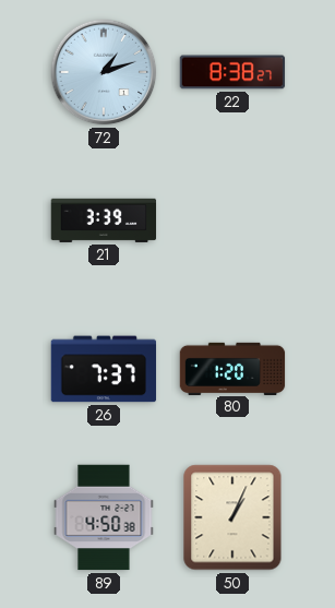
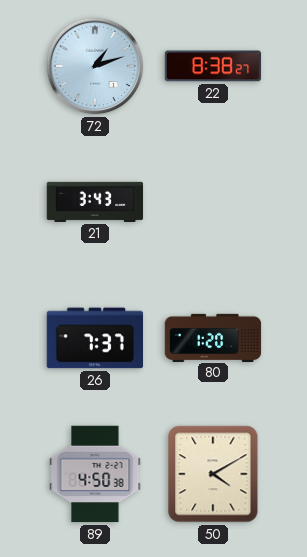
21: 3:39 -> 3:43
50: 1:04 -> 4:10
